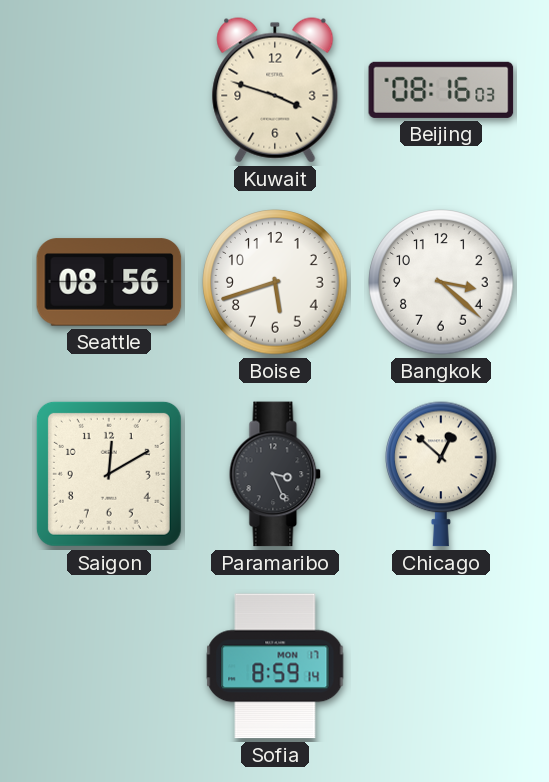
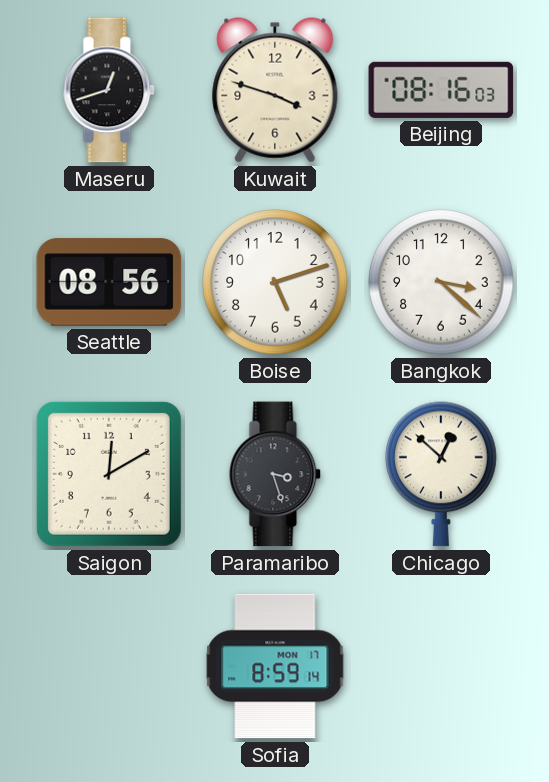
Maseru: none -> 12:42
Boise: 5:42 -> 5:12
Paramaribo: 3:26 -> 3:27
